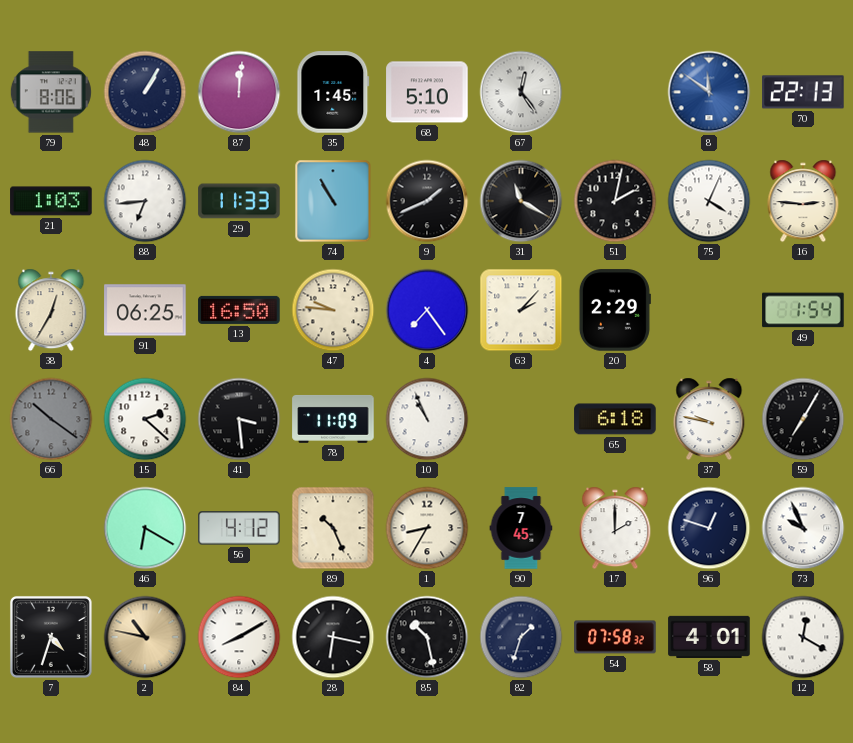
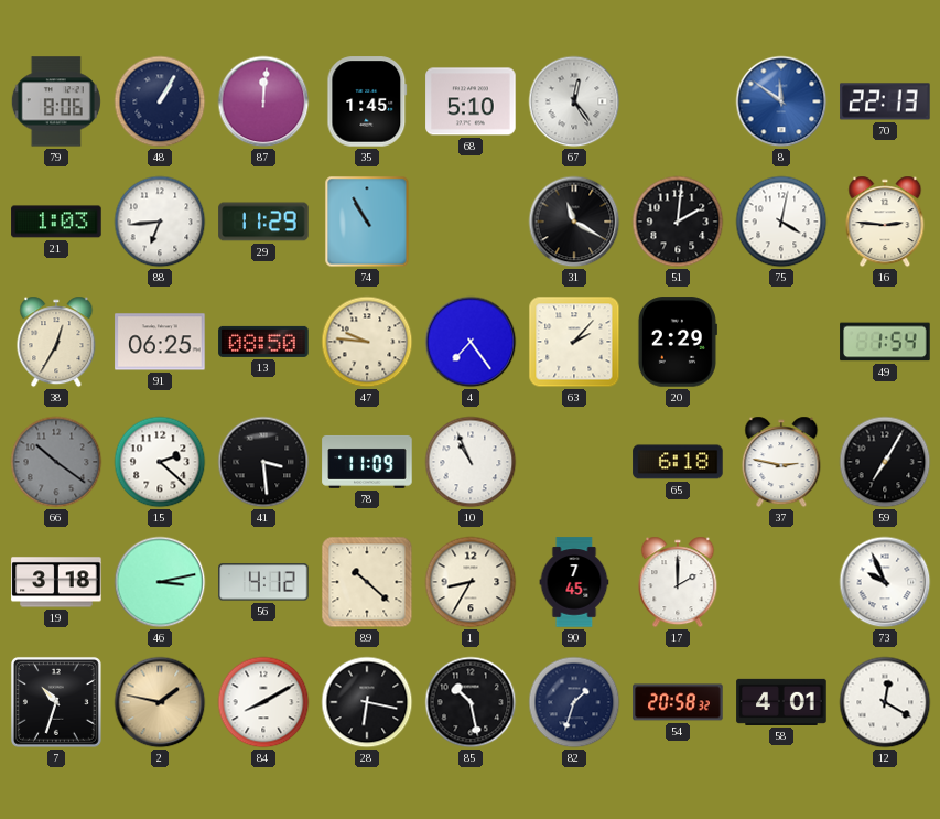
29: 11:33 -> 11:29
9: 1:41 -> none
51: 2:02 -> 2:01
75: 4:04 -> 4:02
13: 16:50 -> 08:50
37: 9:47 -> 2:47
19: none -> 3:18
46: 6:20 -> 3:13
89: 10:26 -> 10:22
96: 12:48 -> none
7: 4:33 -> 10:33
2: 10:47 -> 1:47
54: 07:58 -> 20:58
